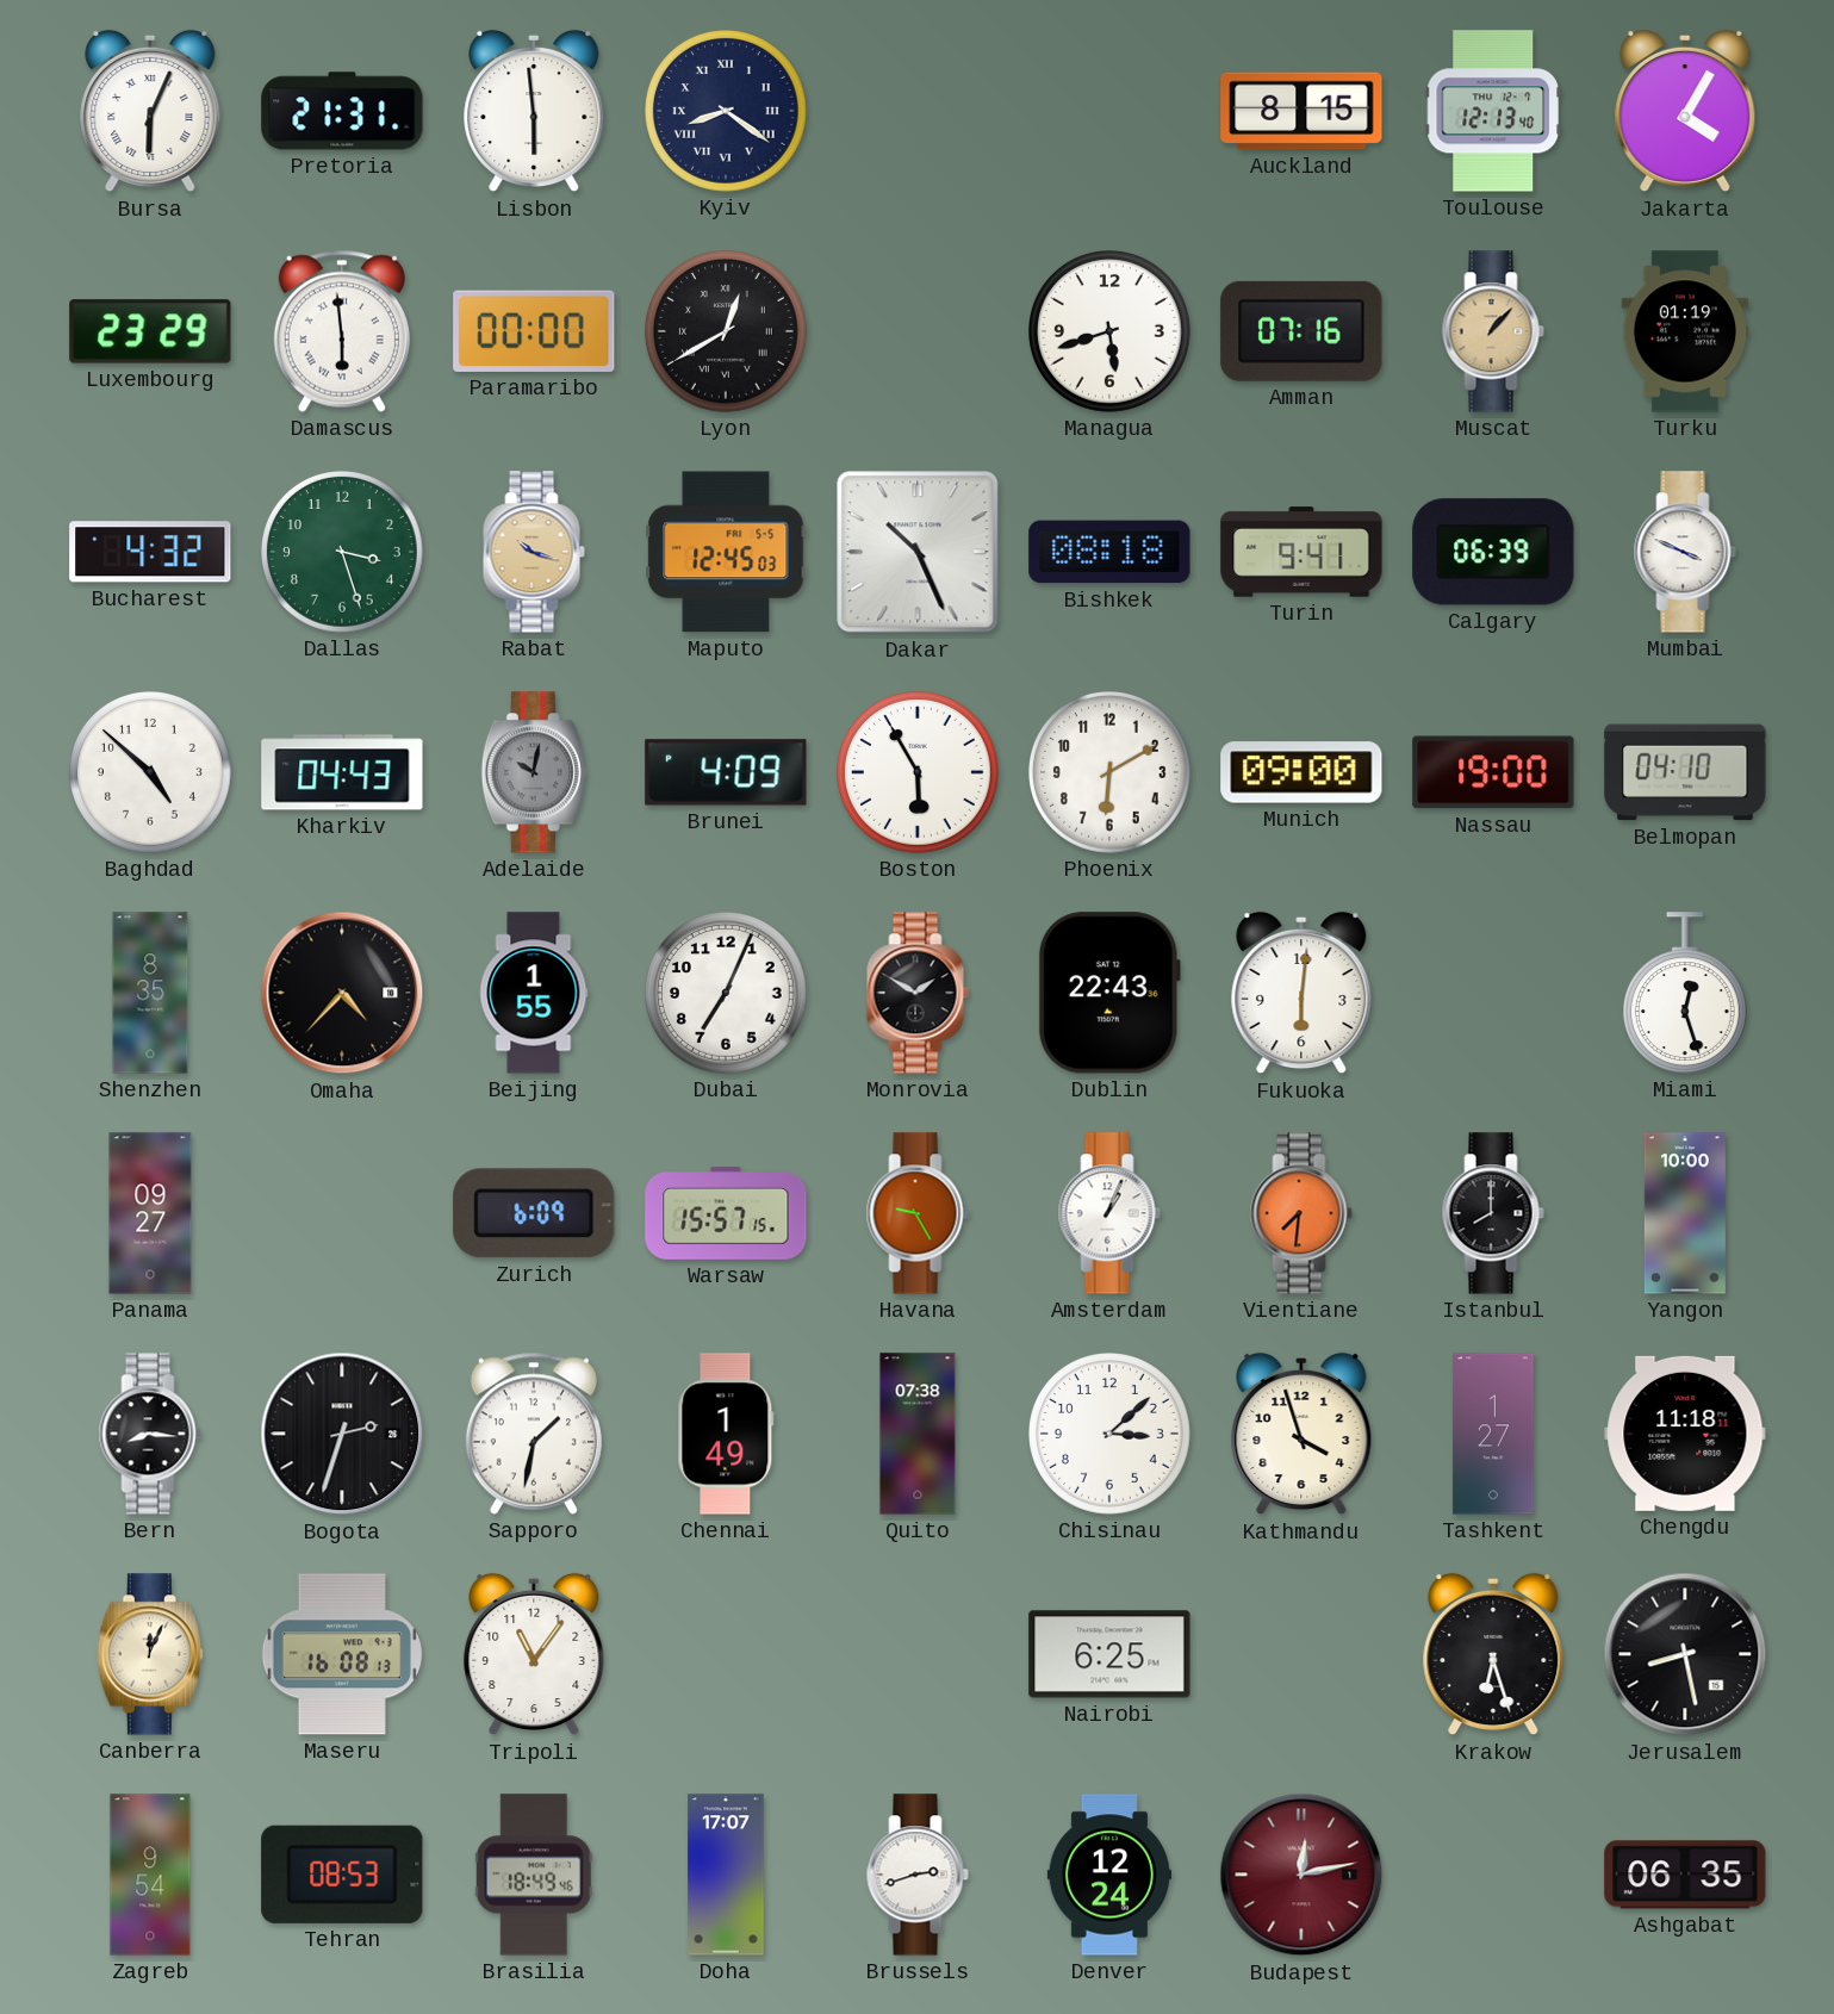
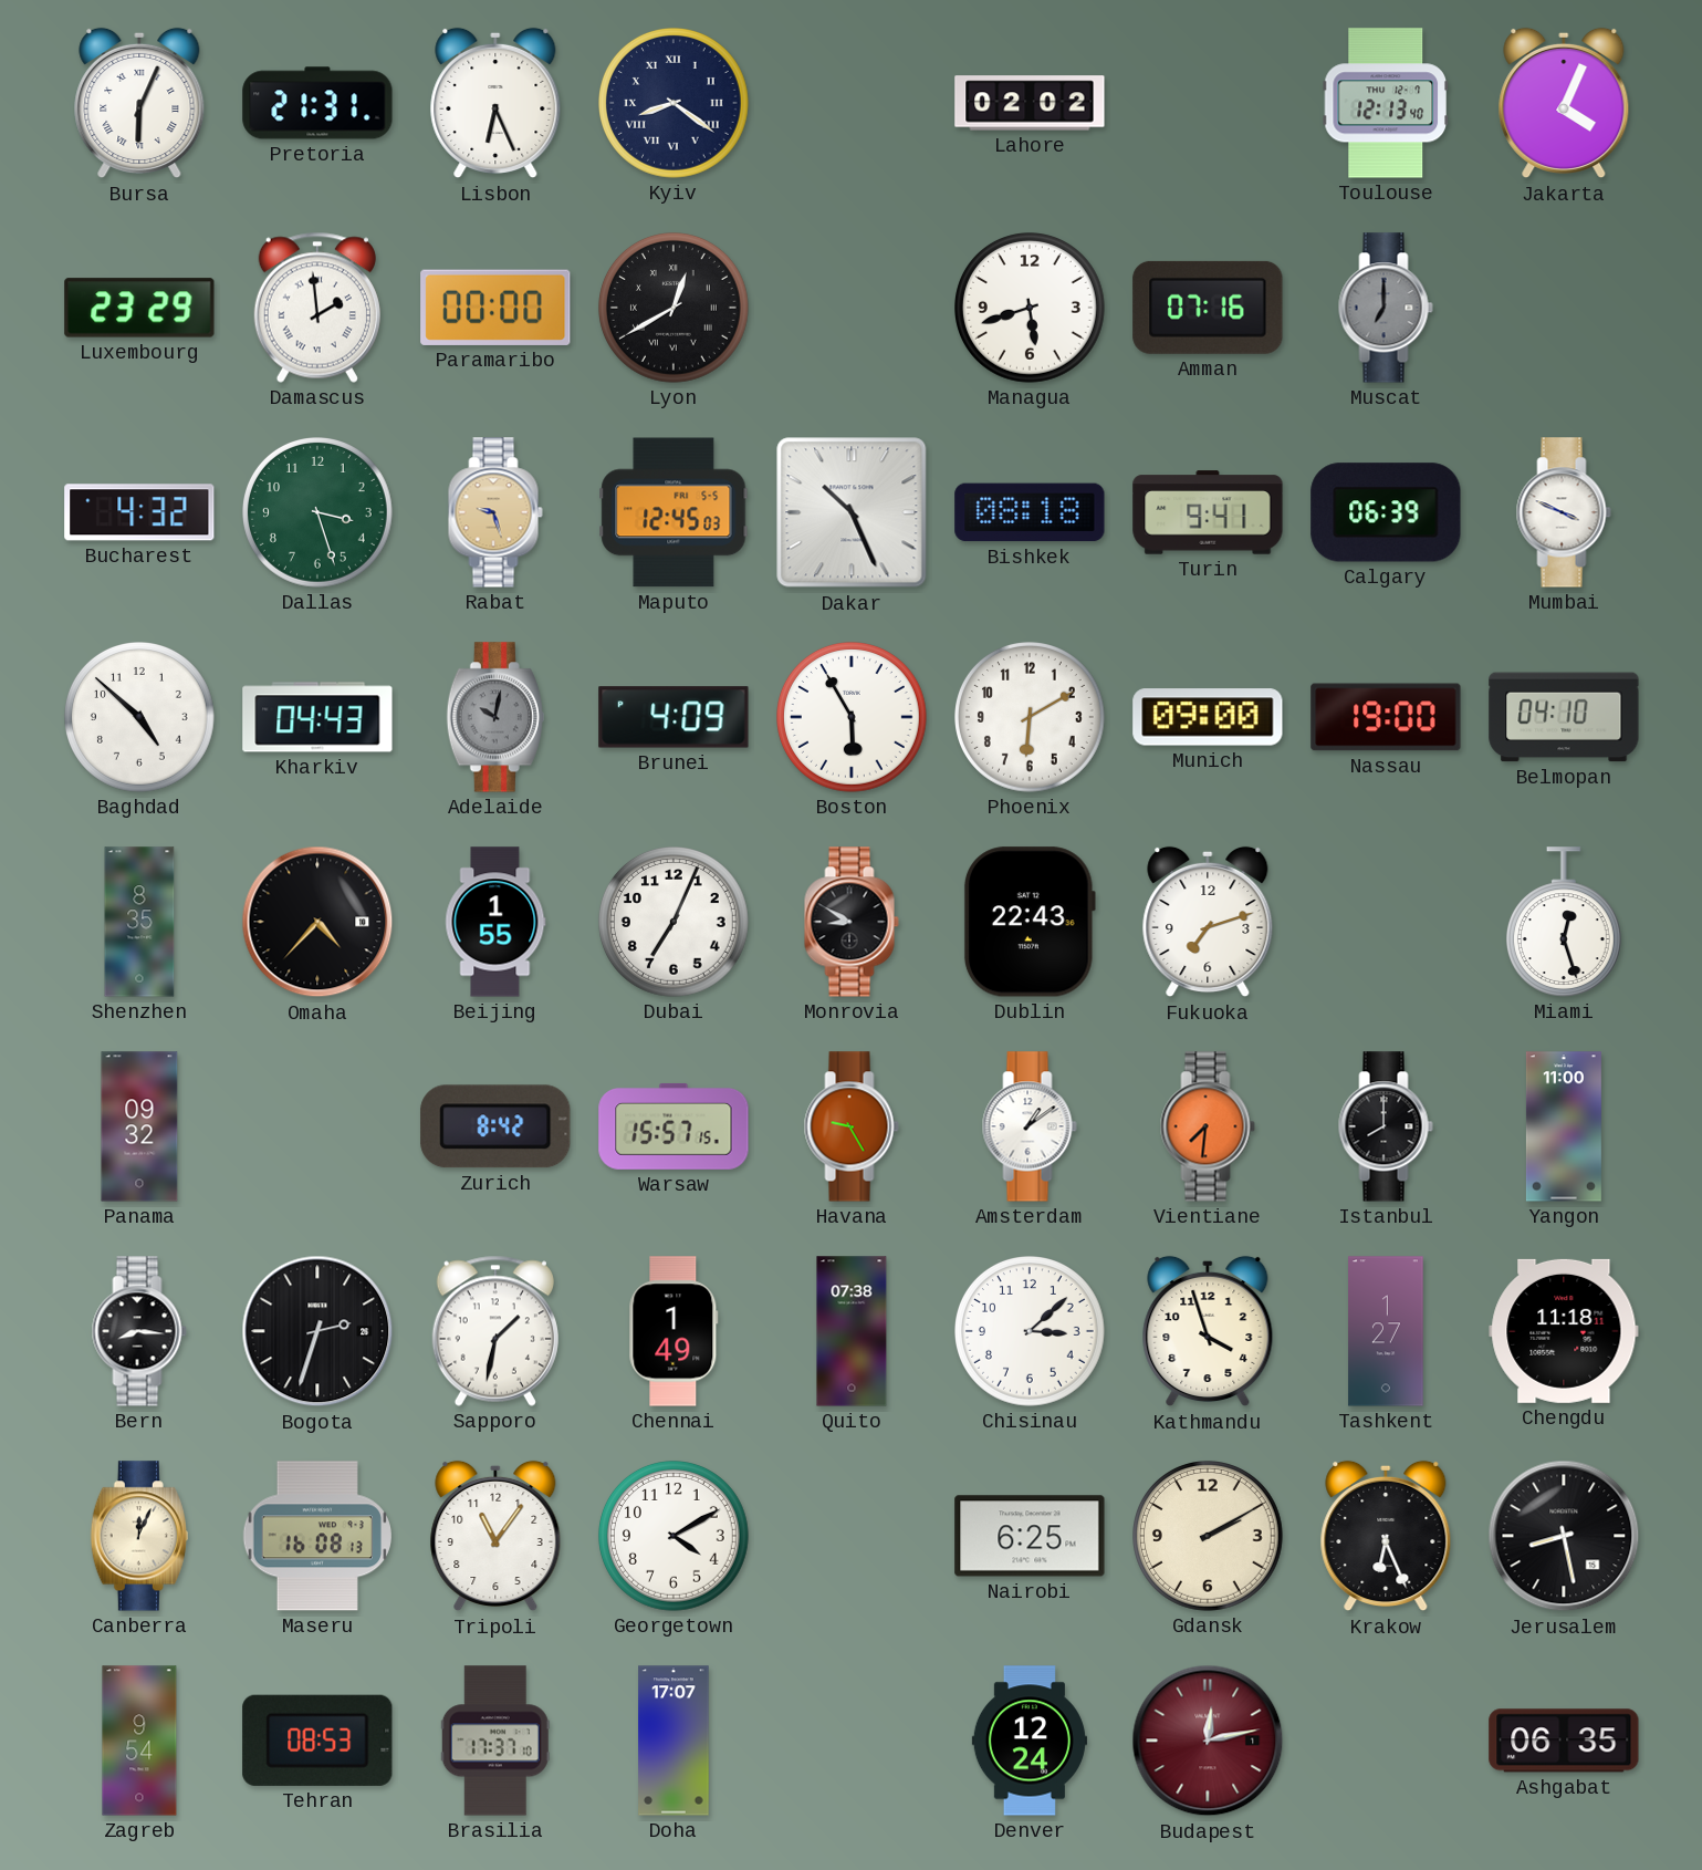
Lisbon: 5:59 -> 6:26
Lahore: none -> 02:02
Auckland: 8:15 -> none
Jakarta: 4:05 -> 4:04
Damascus: 5:59 -> 1:59
Muscat: 1:07 -> 7:00
Muscat dial: champagne -> grey
Turku: 01:19 -> none
Rabat: 10:18 -> 9:27
Monrovia: 1:50 -> 8:50
Fukuoka: 6:01 -> 7:12
Panama: 09:27 -> 09:32
Zurich: 6:09 -> 8:42
Amsterdam: 1:04 -> 1:09
Yangon: 10:00 -> 11:00
Georgetown: none -> 4:10
Gdansk: none -> 2:10
Krakow: 6:27 -> 6:26
Brasilia: 18:49 -> 17:37
Brussels: 2:42 -> none
